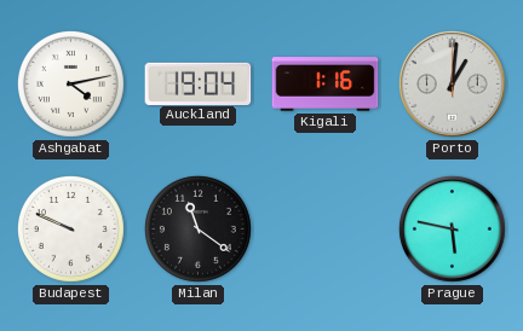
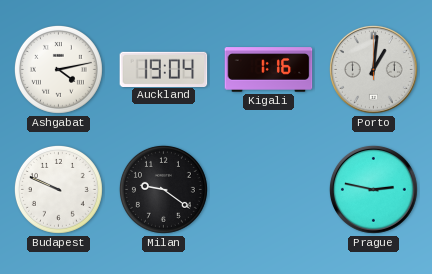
Milan: 11:21 -> 9:21
Prague: 5:47 -> 2:47
